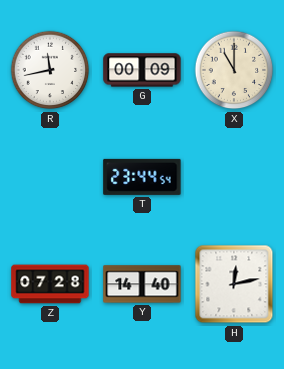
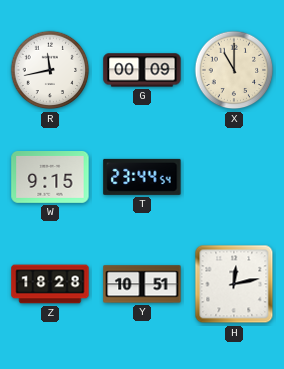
W: none -> 9:15
Z: 07:28 -> 18:28
Y: 14:40 -> 10:51
